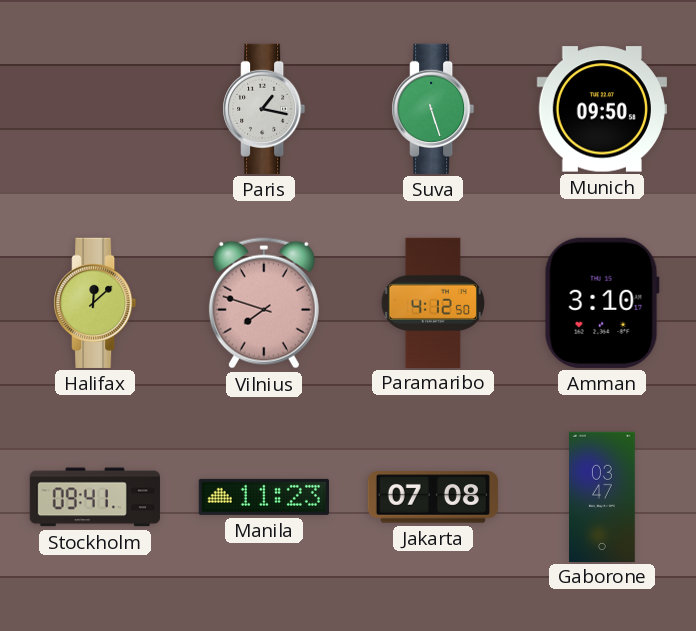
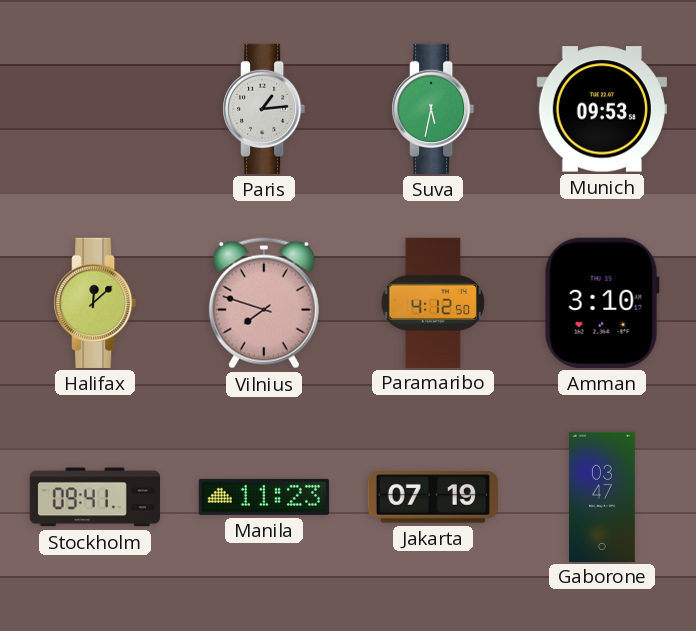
Paris: 1:17 -> 1:14
Suva: 5:27 -> 5:32
Munich: 09:50 -> 09:53
Jakarta: 07:08 -> 07:19
